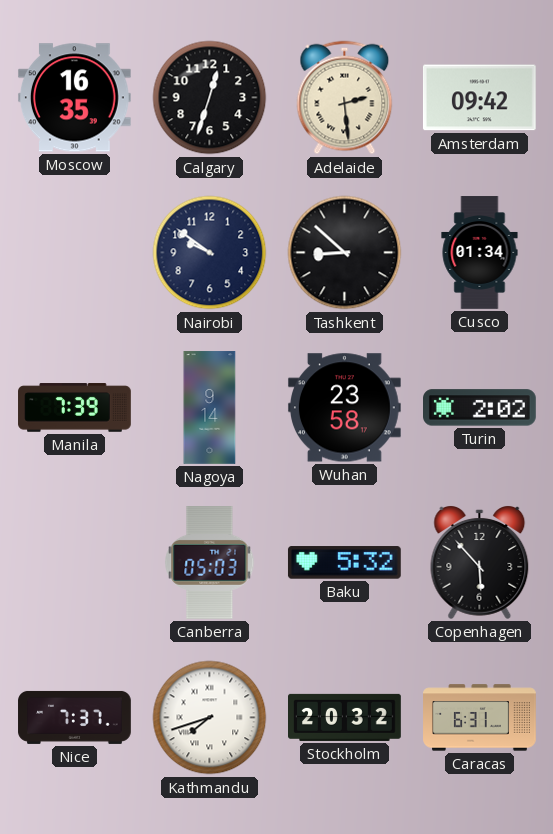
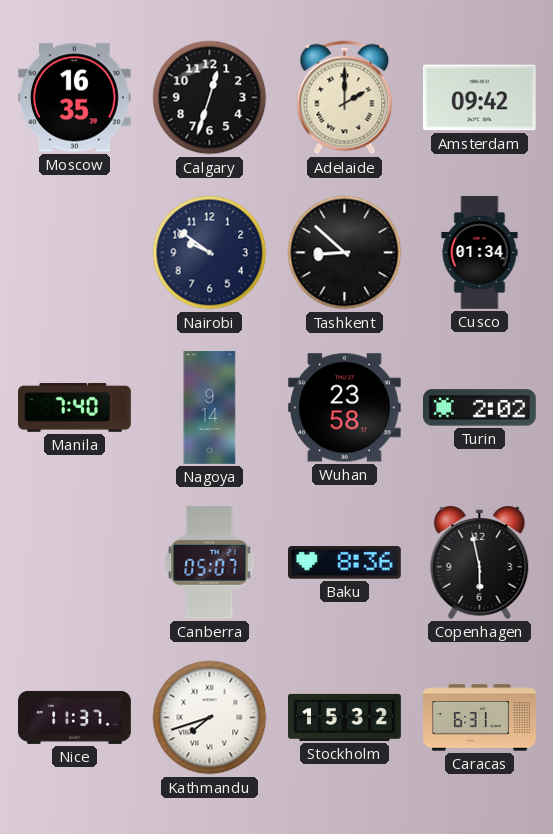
Adelaide: 2:29 -> 2:00
Manila: 7:39 -> 7:40
Canberra: 05:03 -> 05:07
Baku: 5:32 -> 8:36
Copenhagen: 5:53 -> 5:58
Nice: 7:37 -> 11:37
Stockholm: 20:32 -> 15:32
